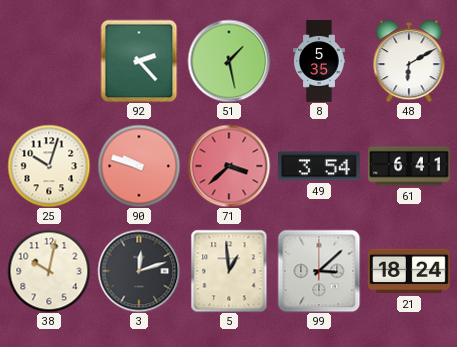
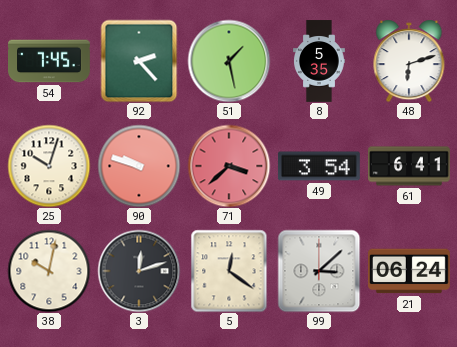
54: none -> 7:45
48: 6:10 -> 6:12
5: 12:59 -> 12:21
21: 18:24 -> 06:24
